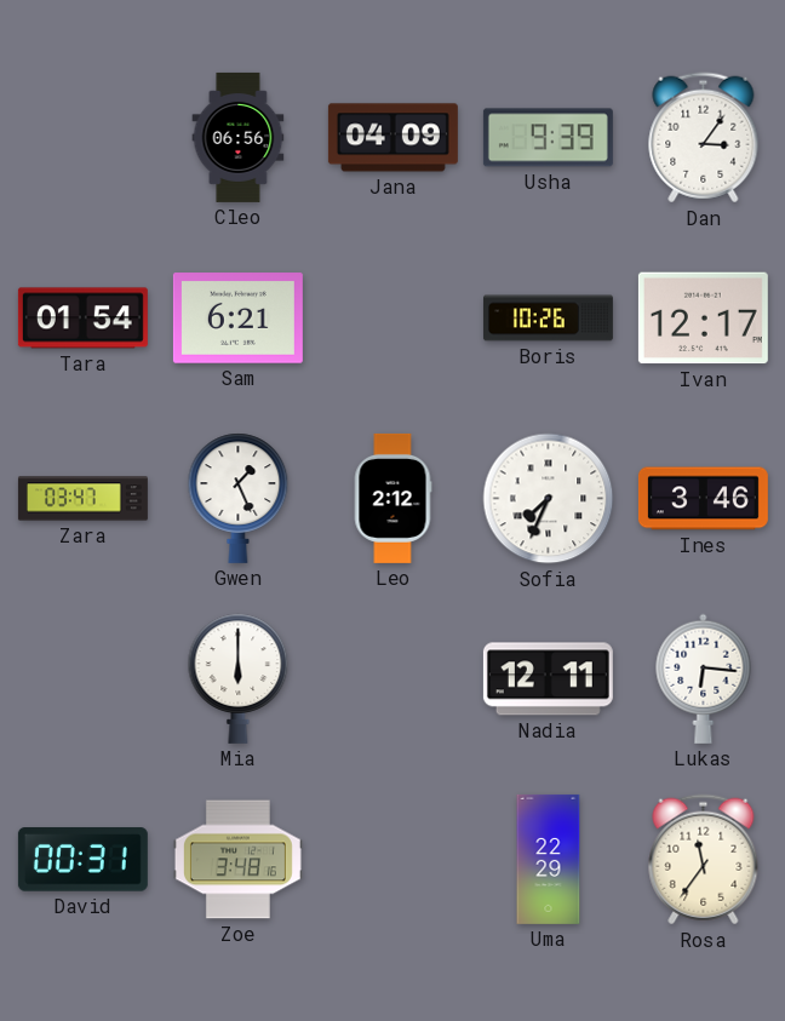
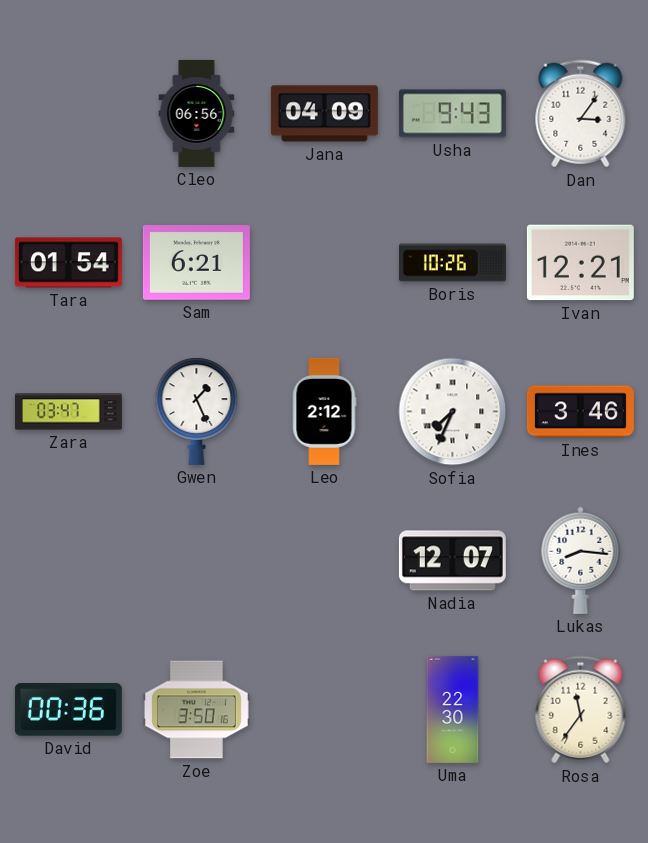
Usha: 9:39 -> 9:43
Ivan: 12:17 -> 12:21
Mia: 6:00 -> none
Nadia: 12:11 -> 12:07
Lukas: 6:16 -> 8:16
David: 00:31 -> 00:36
Zoe: 3:48 -> 3:50
Uma: 22:29 -> 22:30
